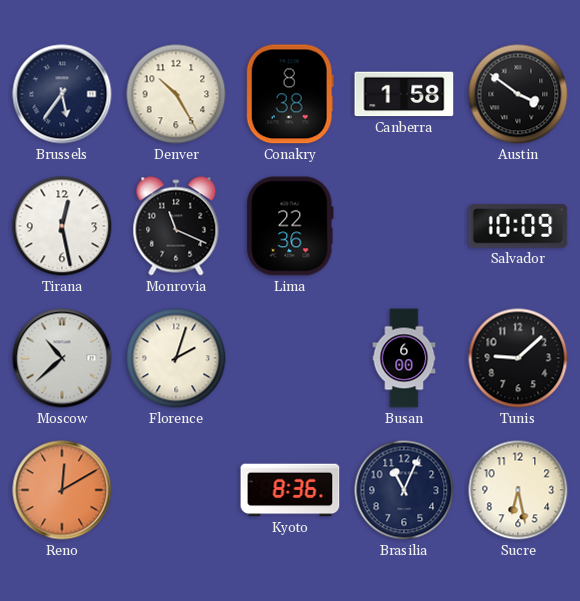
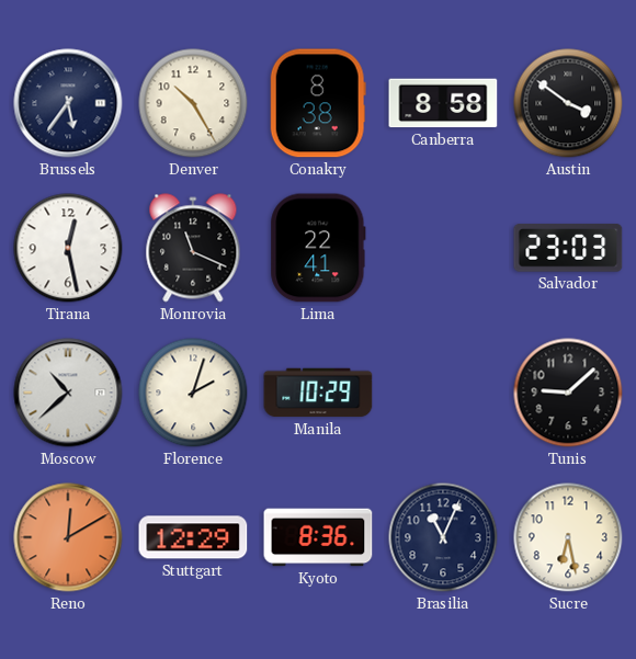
Canberra: 1:58 -> 8:58
Lima: 22:36 -> 22:41
Salvador: 10:09 -> 23:03
Manila: none -> 10:29
Busan: 6:00 -> none
Stuttgart: none -> 12:29
